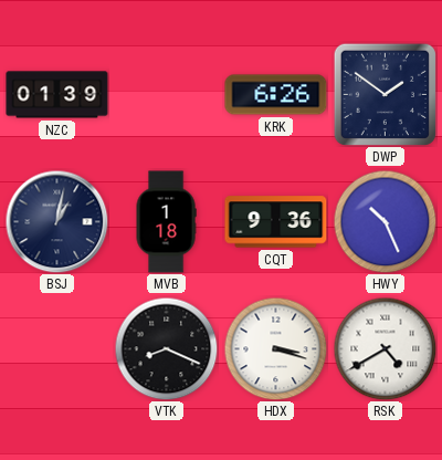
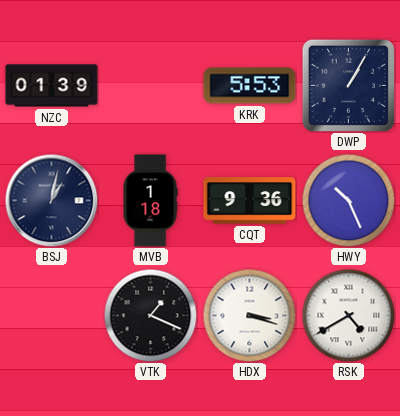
KRK: 6:26 -> 5:53
DWP: 1:51 -> 1:05
VTK: 8:19 -> 1:19
